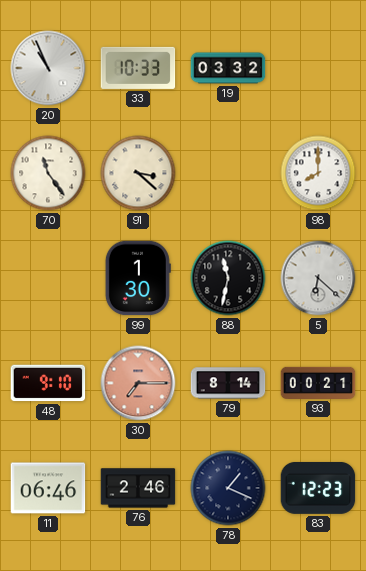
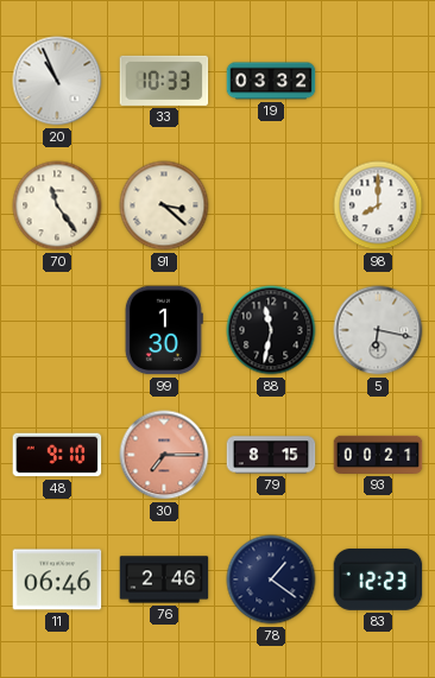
5: 6:22 -> 6:17
79: 8:14 -> 8:15
78: 1:19 -> 1:21
